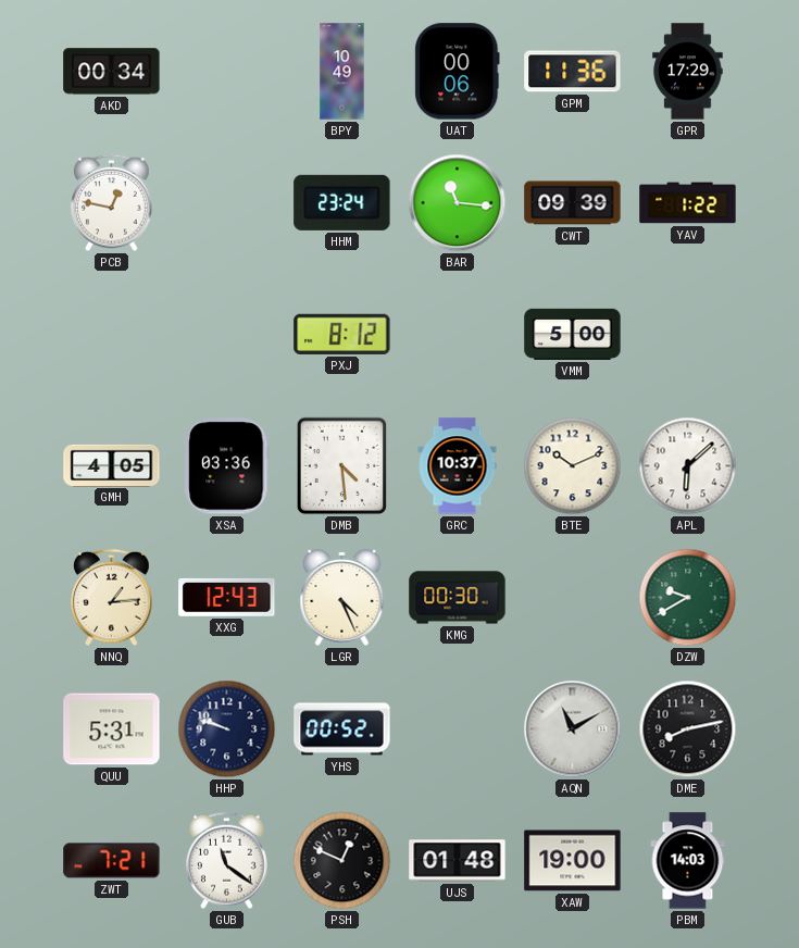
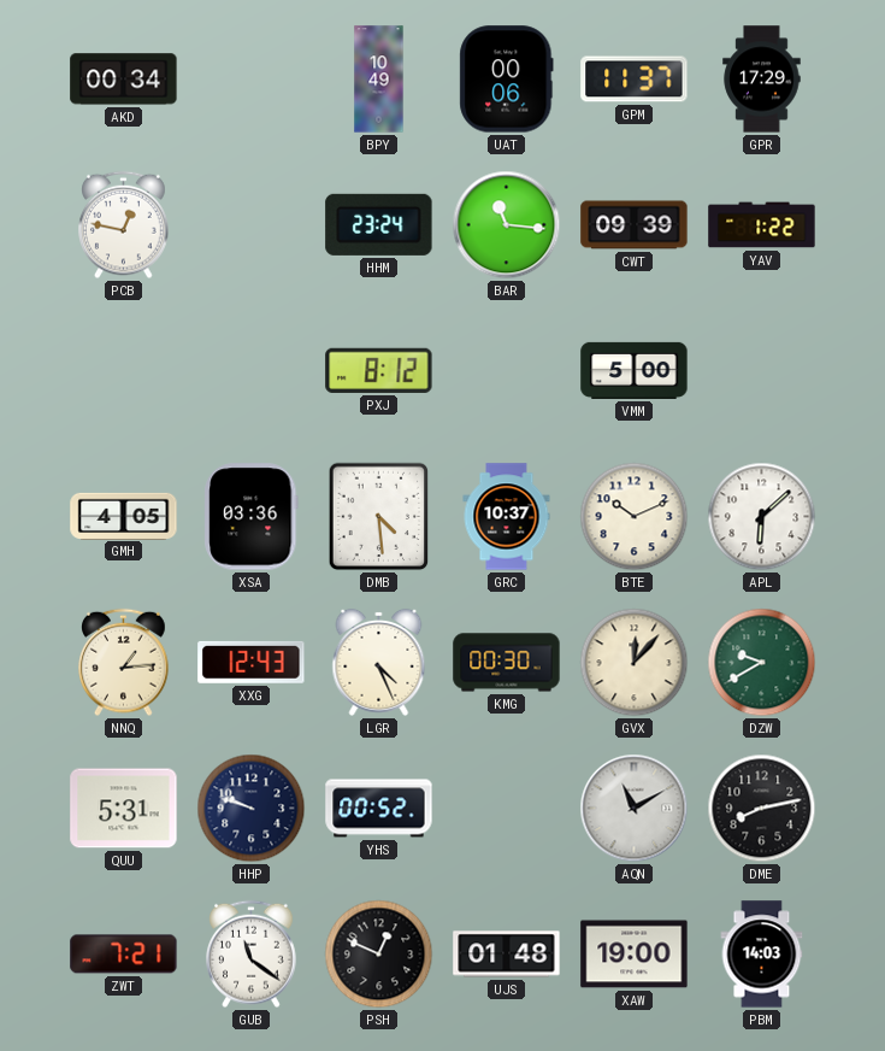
GPM: 11:36 -> 11:37
GVX: none -> 12:07
